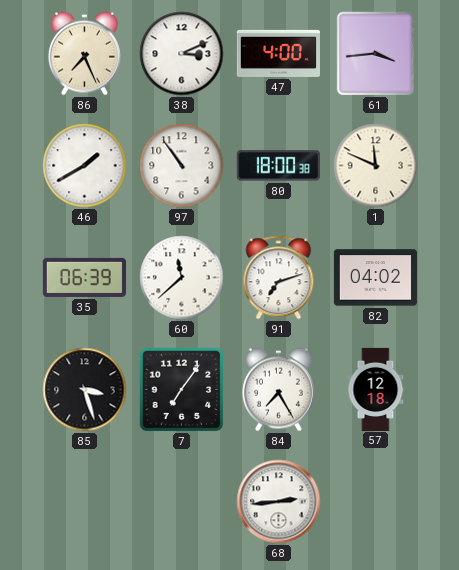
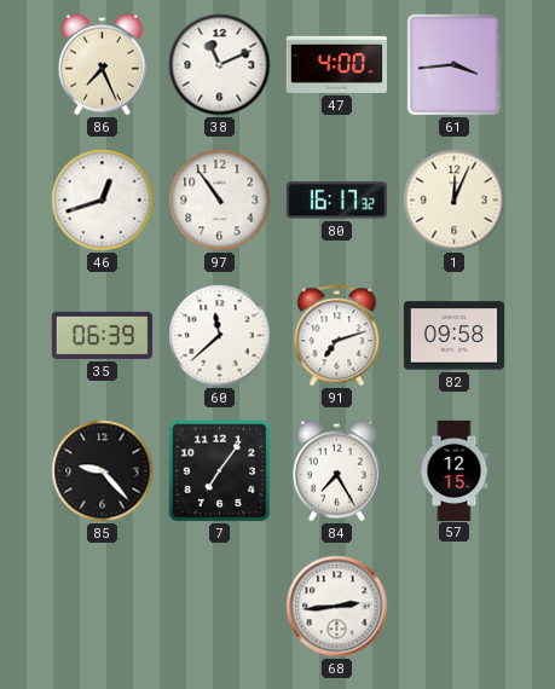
38: 3:11 -> 11:11
46: 1:40 -> 12:42
80: 18:00 -> 16:17
1: 11:49 -> 12:04
82: 04:02 -> 09:58
85: 3:27 -> 9:23
57: 12:18 -> 12:15
